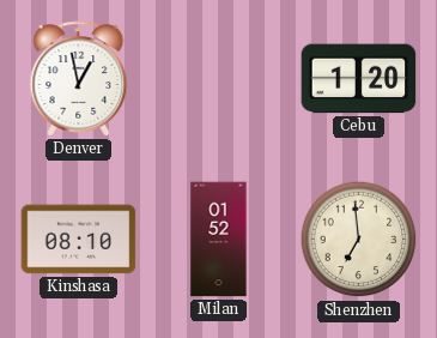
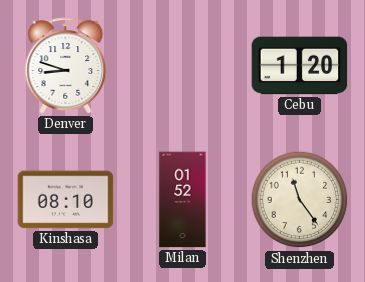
Denver: 12:58 -> 8:48
Shenzhen: 6:59 -> 11:24
